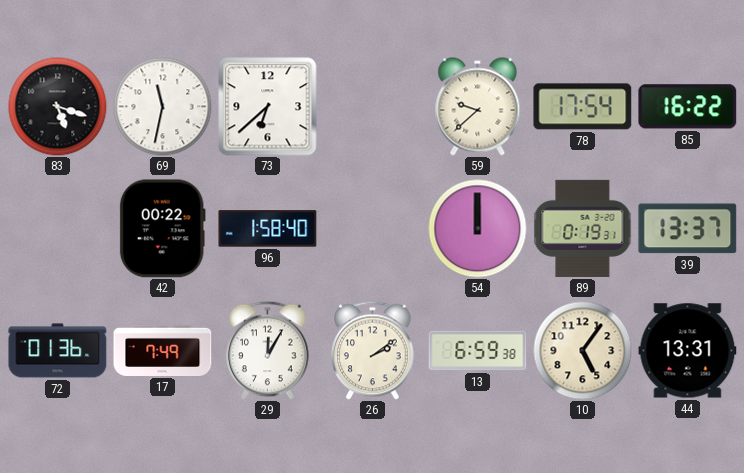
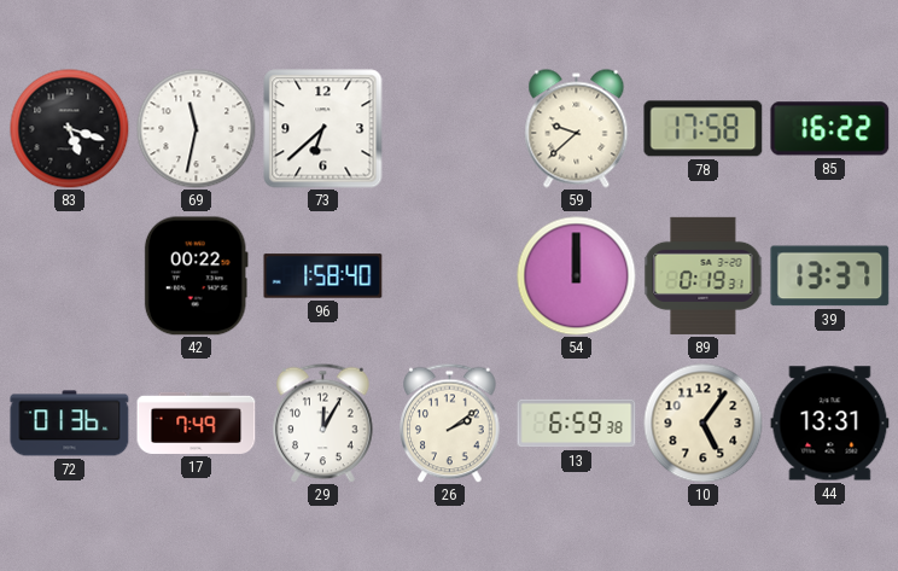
78: 17:54 -> 17:58
